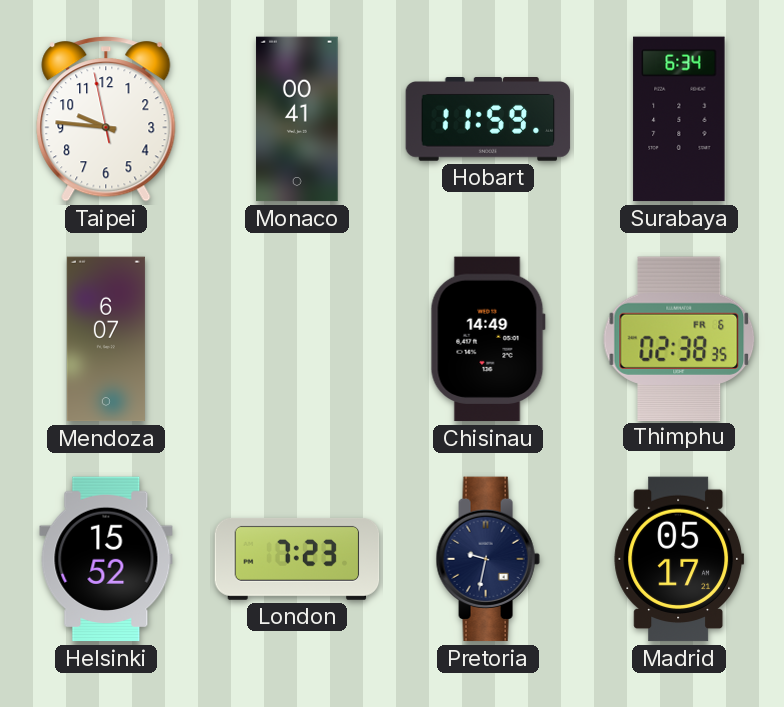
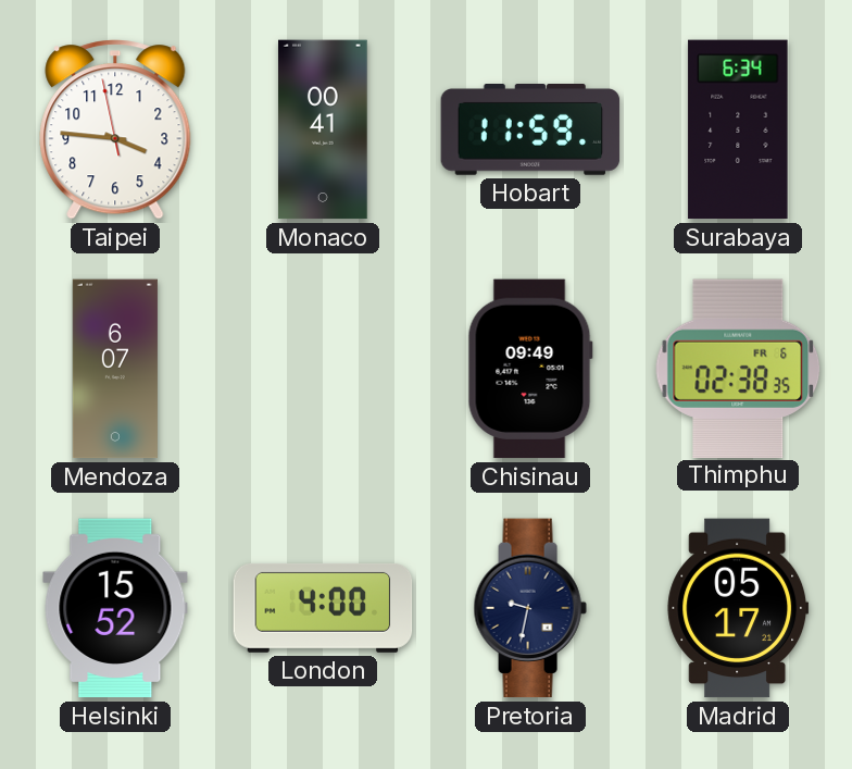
Taipei: 9:45 -> 3:45
Chisinau: 14:49 -> 09:49
London: 7:23 -> 4:00
